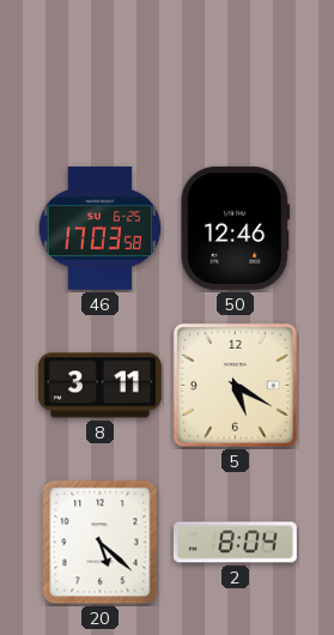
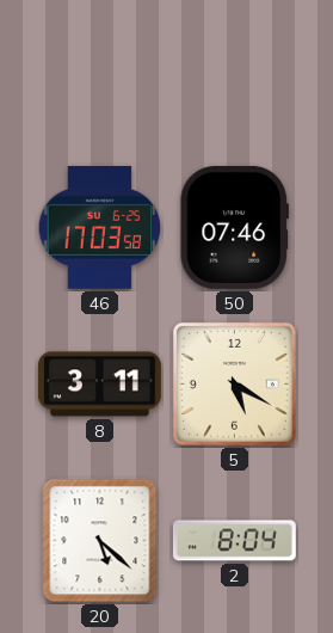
50: 12:46 -> 07:46
